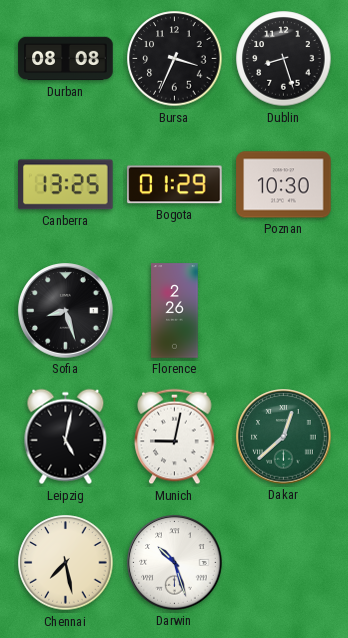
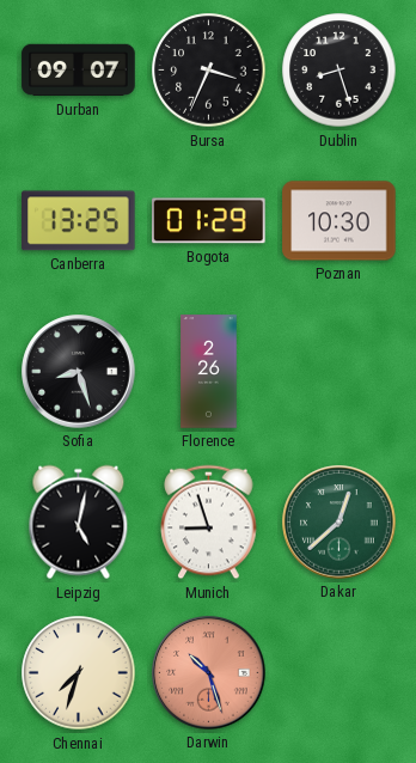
Durban: 08:08 -> 09:07
Munich: 9:02 -> 8:57
Chennai: 7:28 -> 7:33
Darwin dial: white -> salmon
